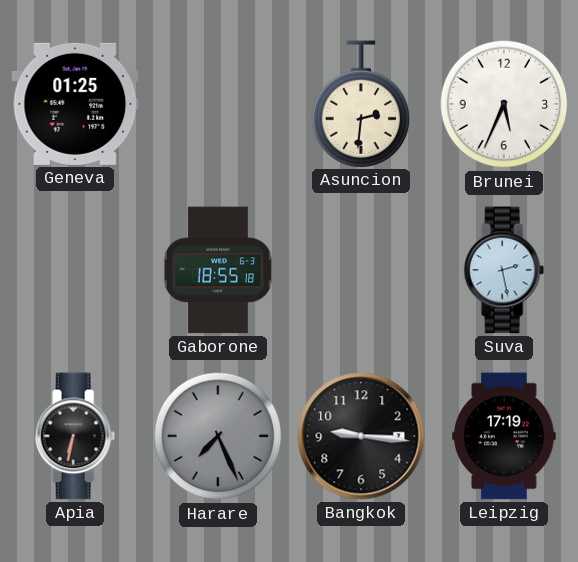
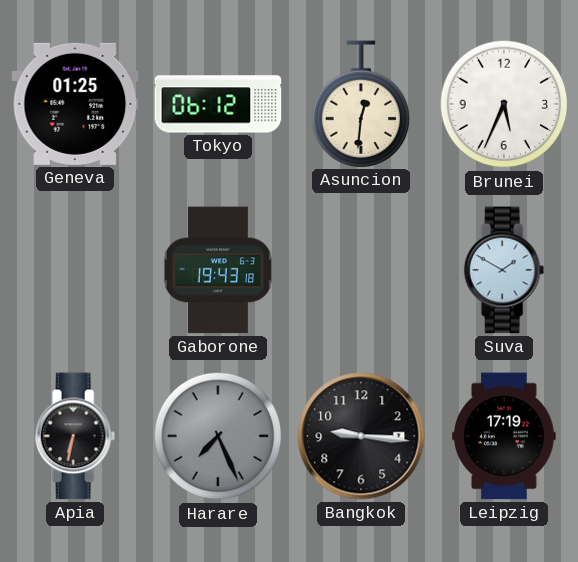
Tokyo: none -> 06:12
Asuncion: 2:31 -> 12:31
Gaborone: 18:55 -> 19:43
Suva: 2:28 -> 1:50
